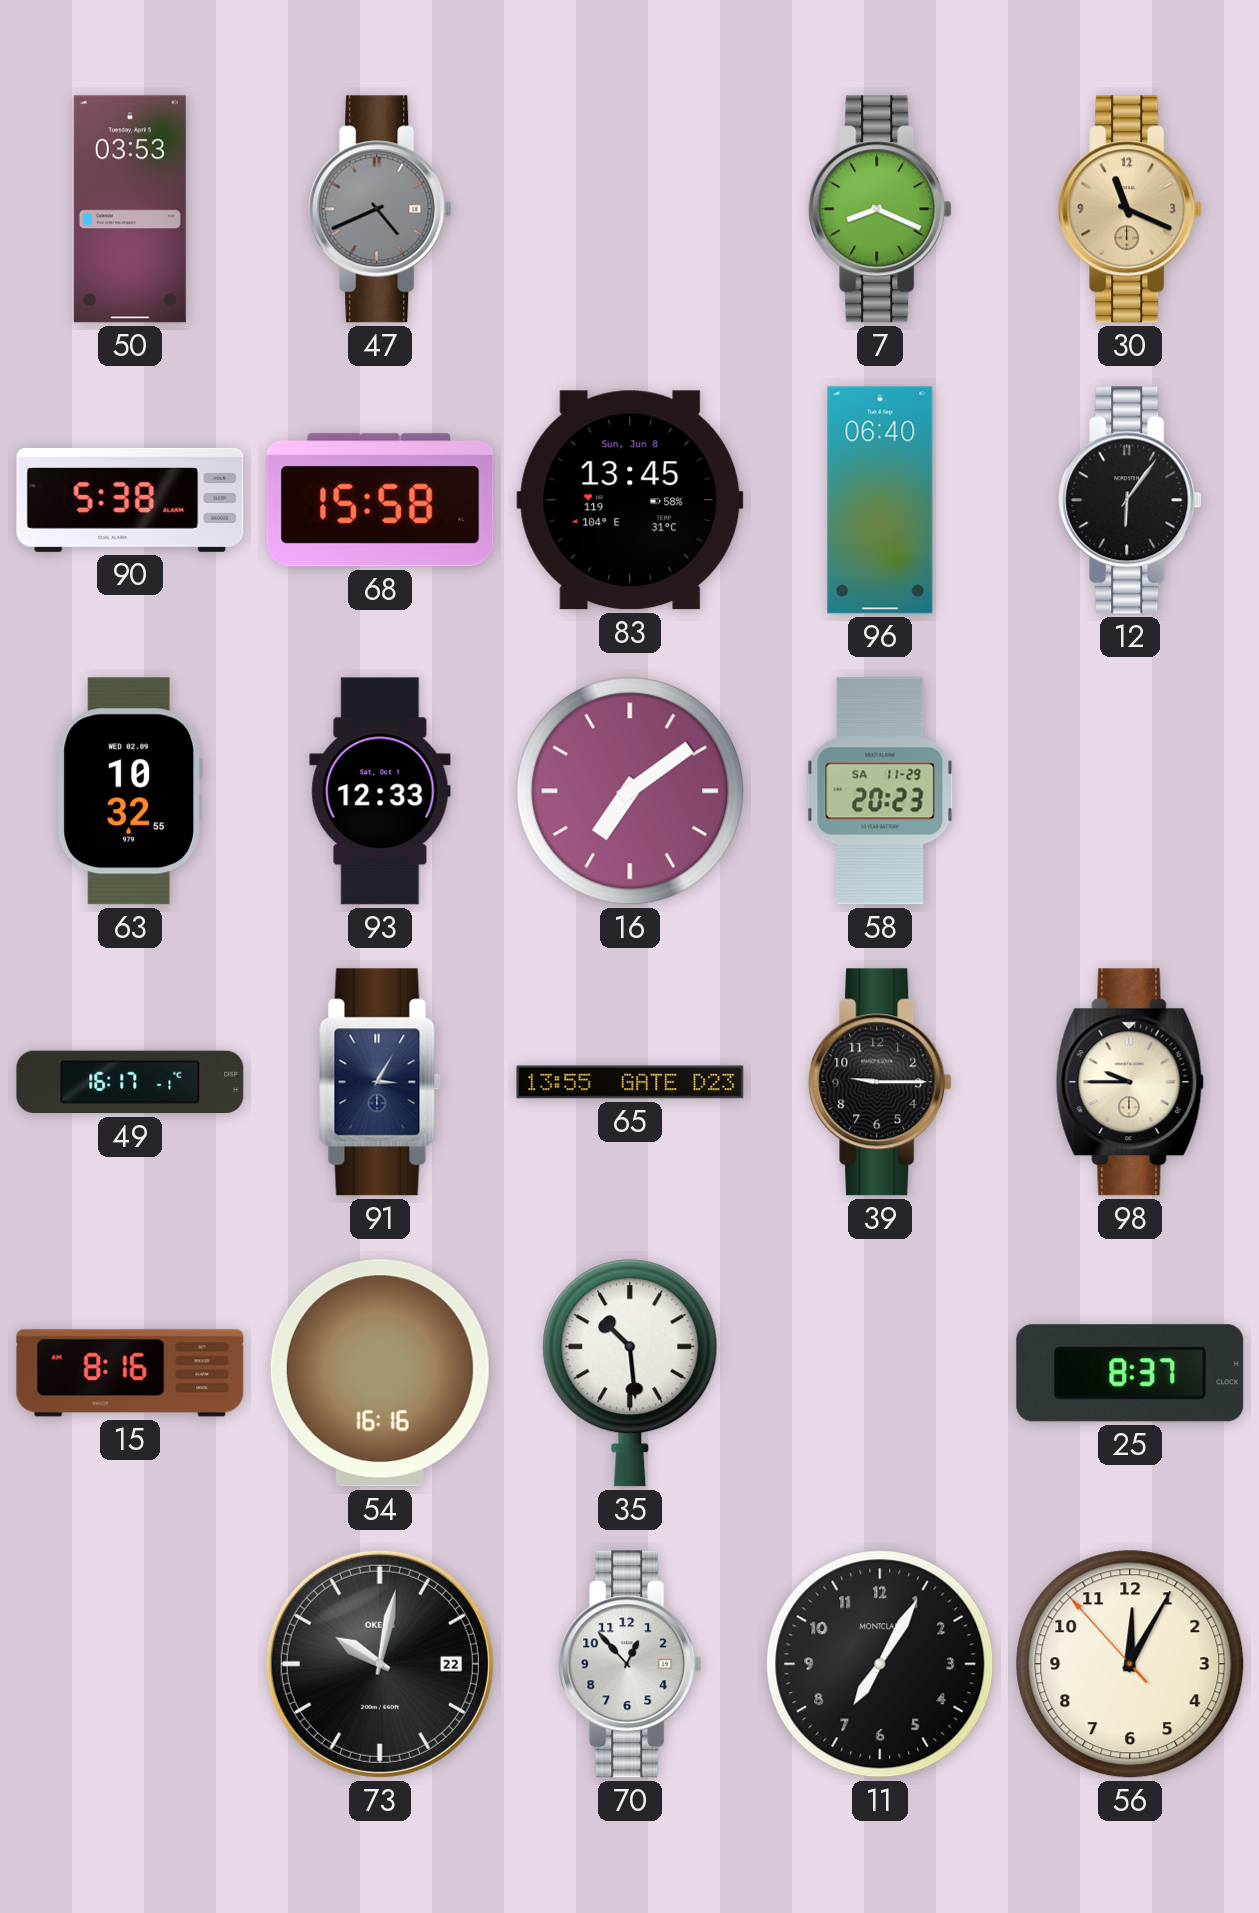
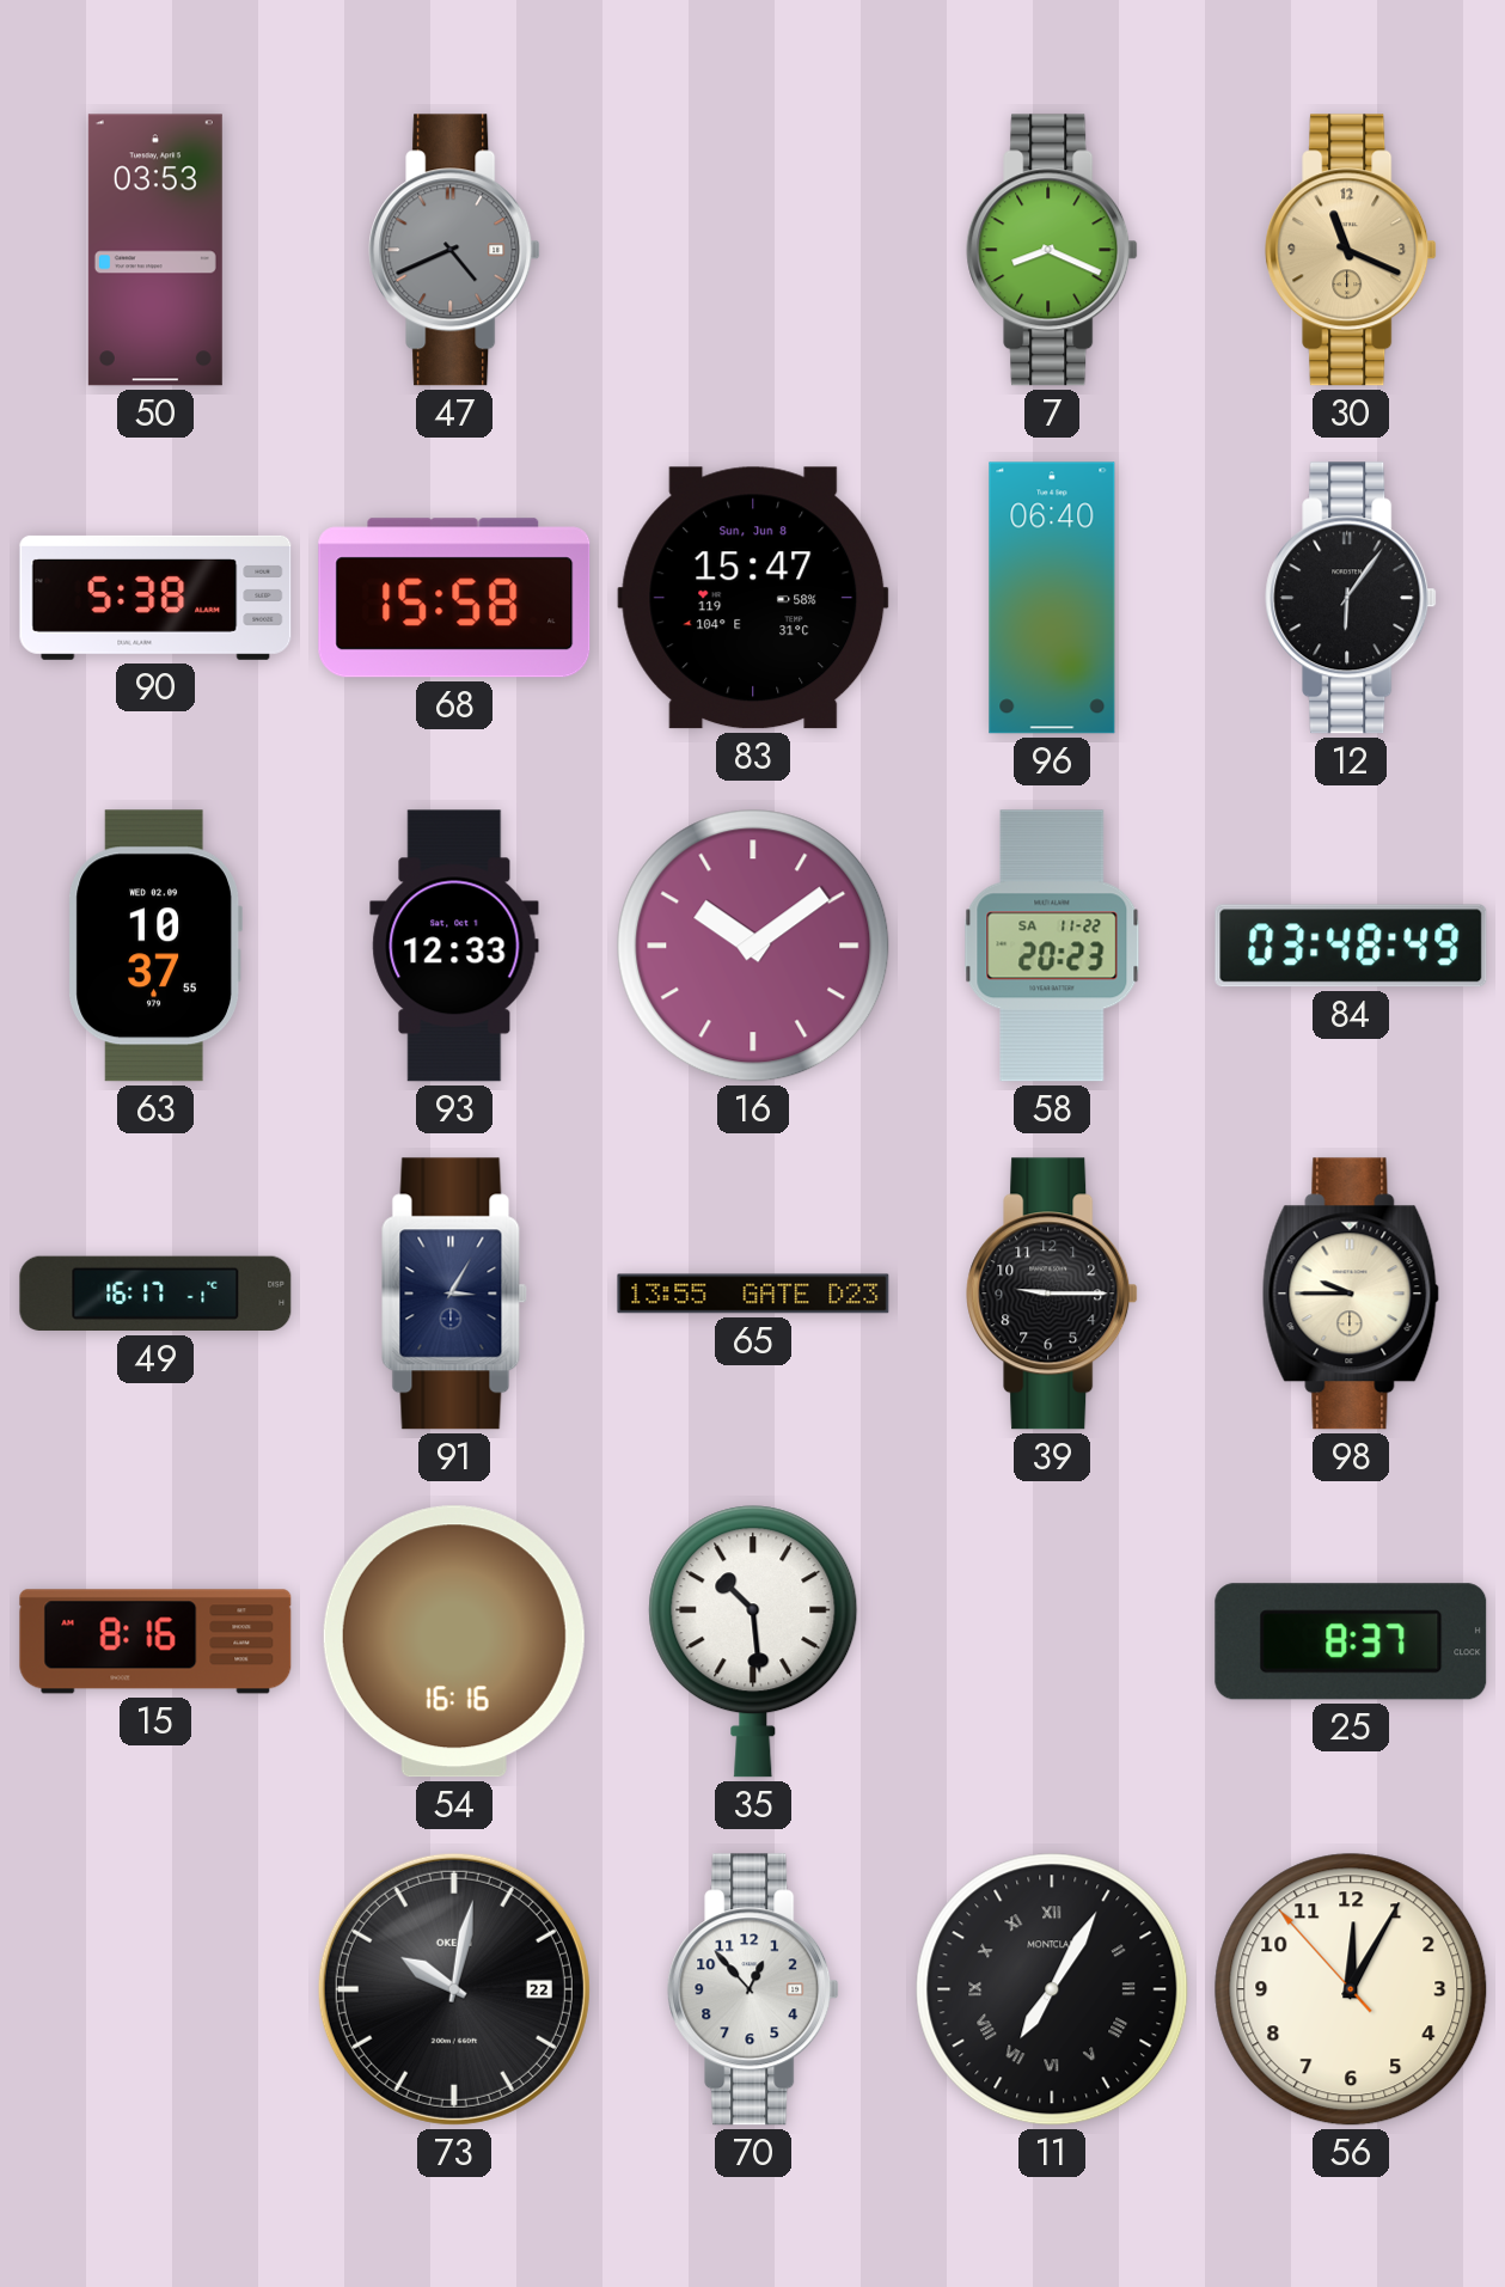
83: 13:45 -> 15:47
63: 10:32 -> 10:37
16: 7:09 -> 10:09
58 date: SA 11-29 -> SA 11-22
84: none -> 03:48
11 numerals: Arabic -> Roman
